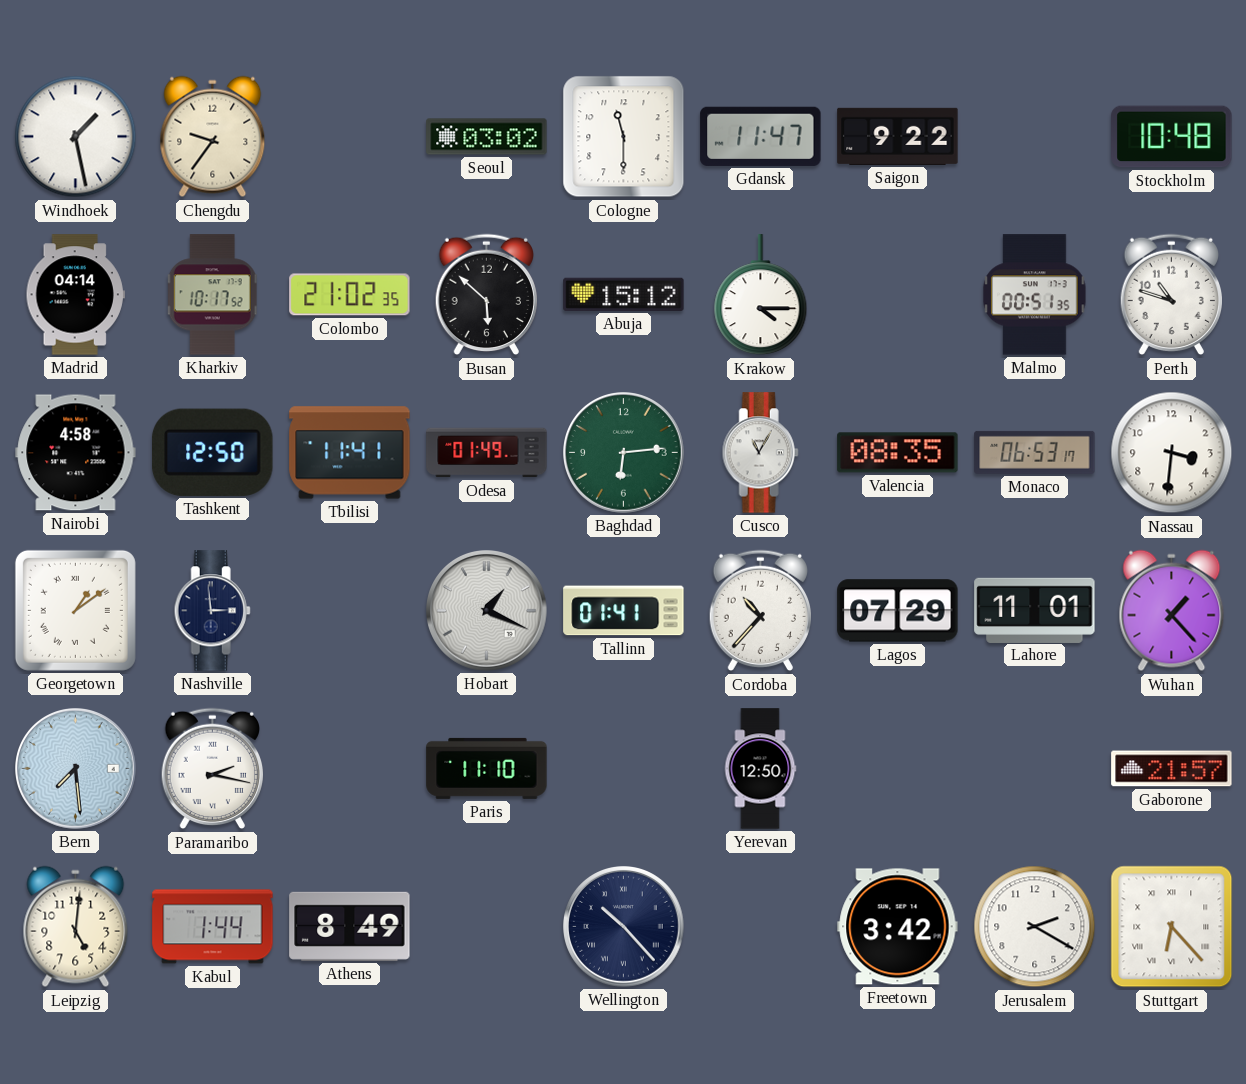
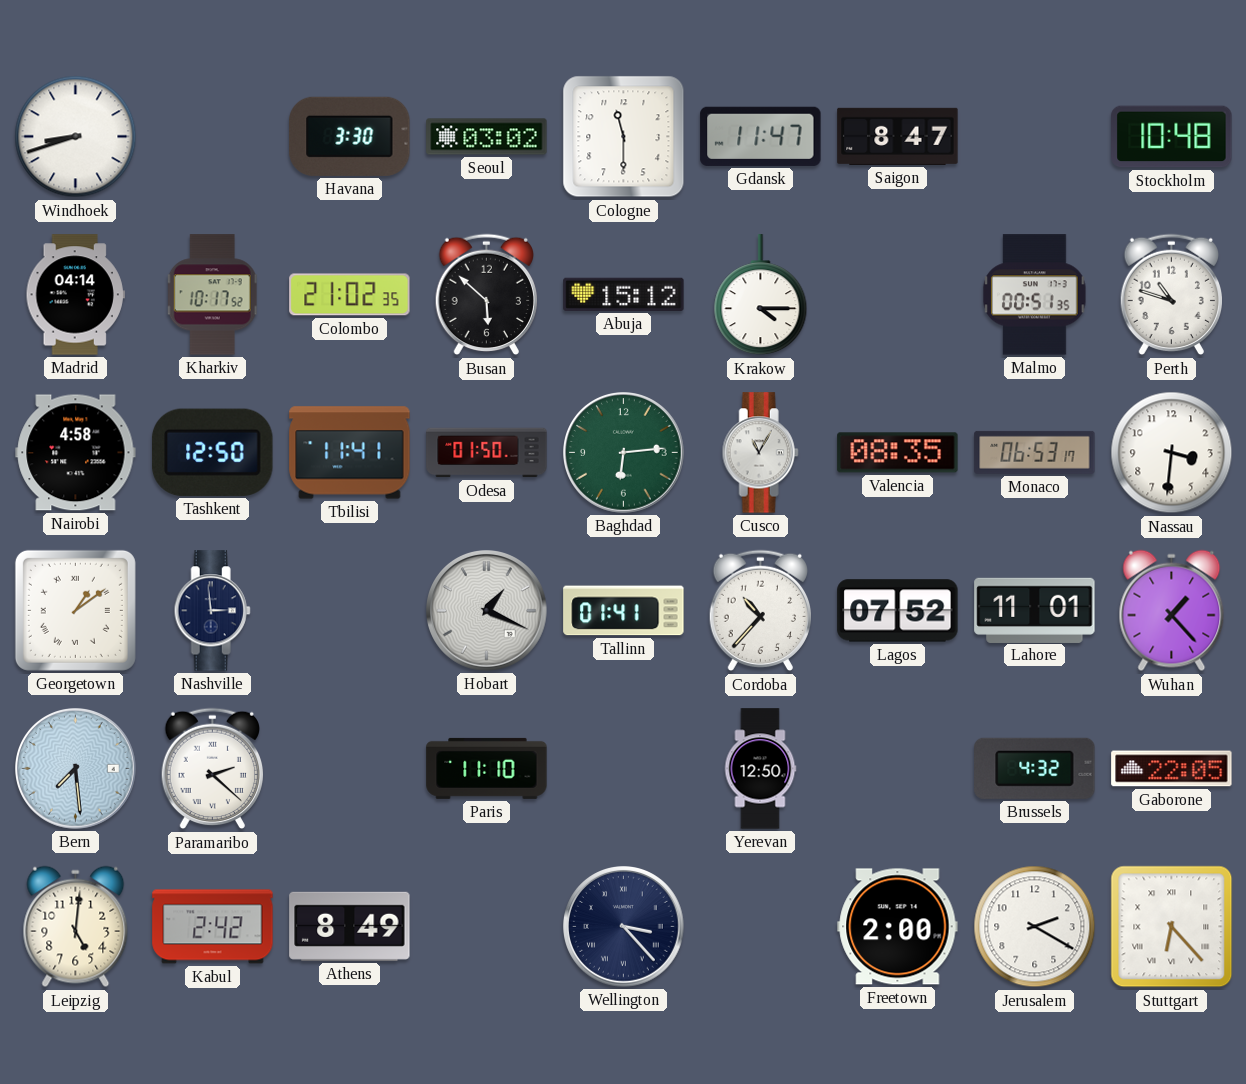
Windhoek: 1:28 -> 8:42
Chengdu: 9:36 -> none
Havana: none -> 3:30
Saigon: 9:22 -> 8:47
Odesa: 01:49 -> 01:50
Lagos: 07:29 -> 07:52
Paramaribo: 2:17 -> 2:22
Brussels: none -> 4:32
Gaborone: 21:57 -> 22:05
Kabul: 1:44 -> 2:42
Wellington: 10:23 -> 3:23
Freetown: 3:42 -> 2:00
